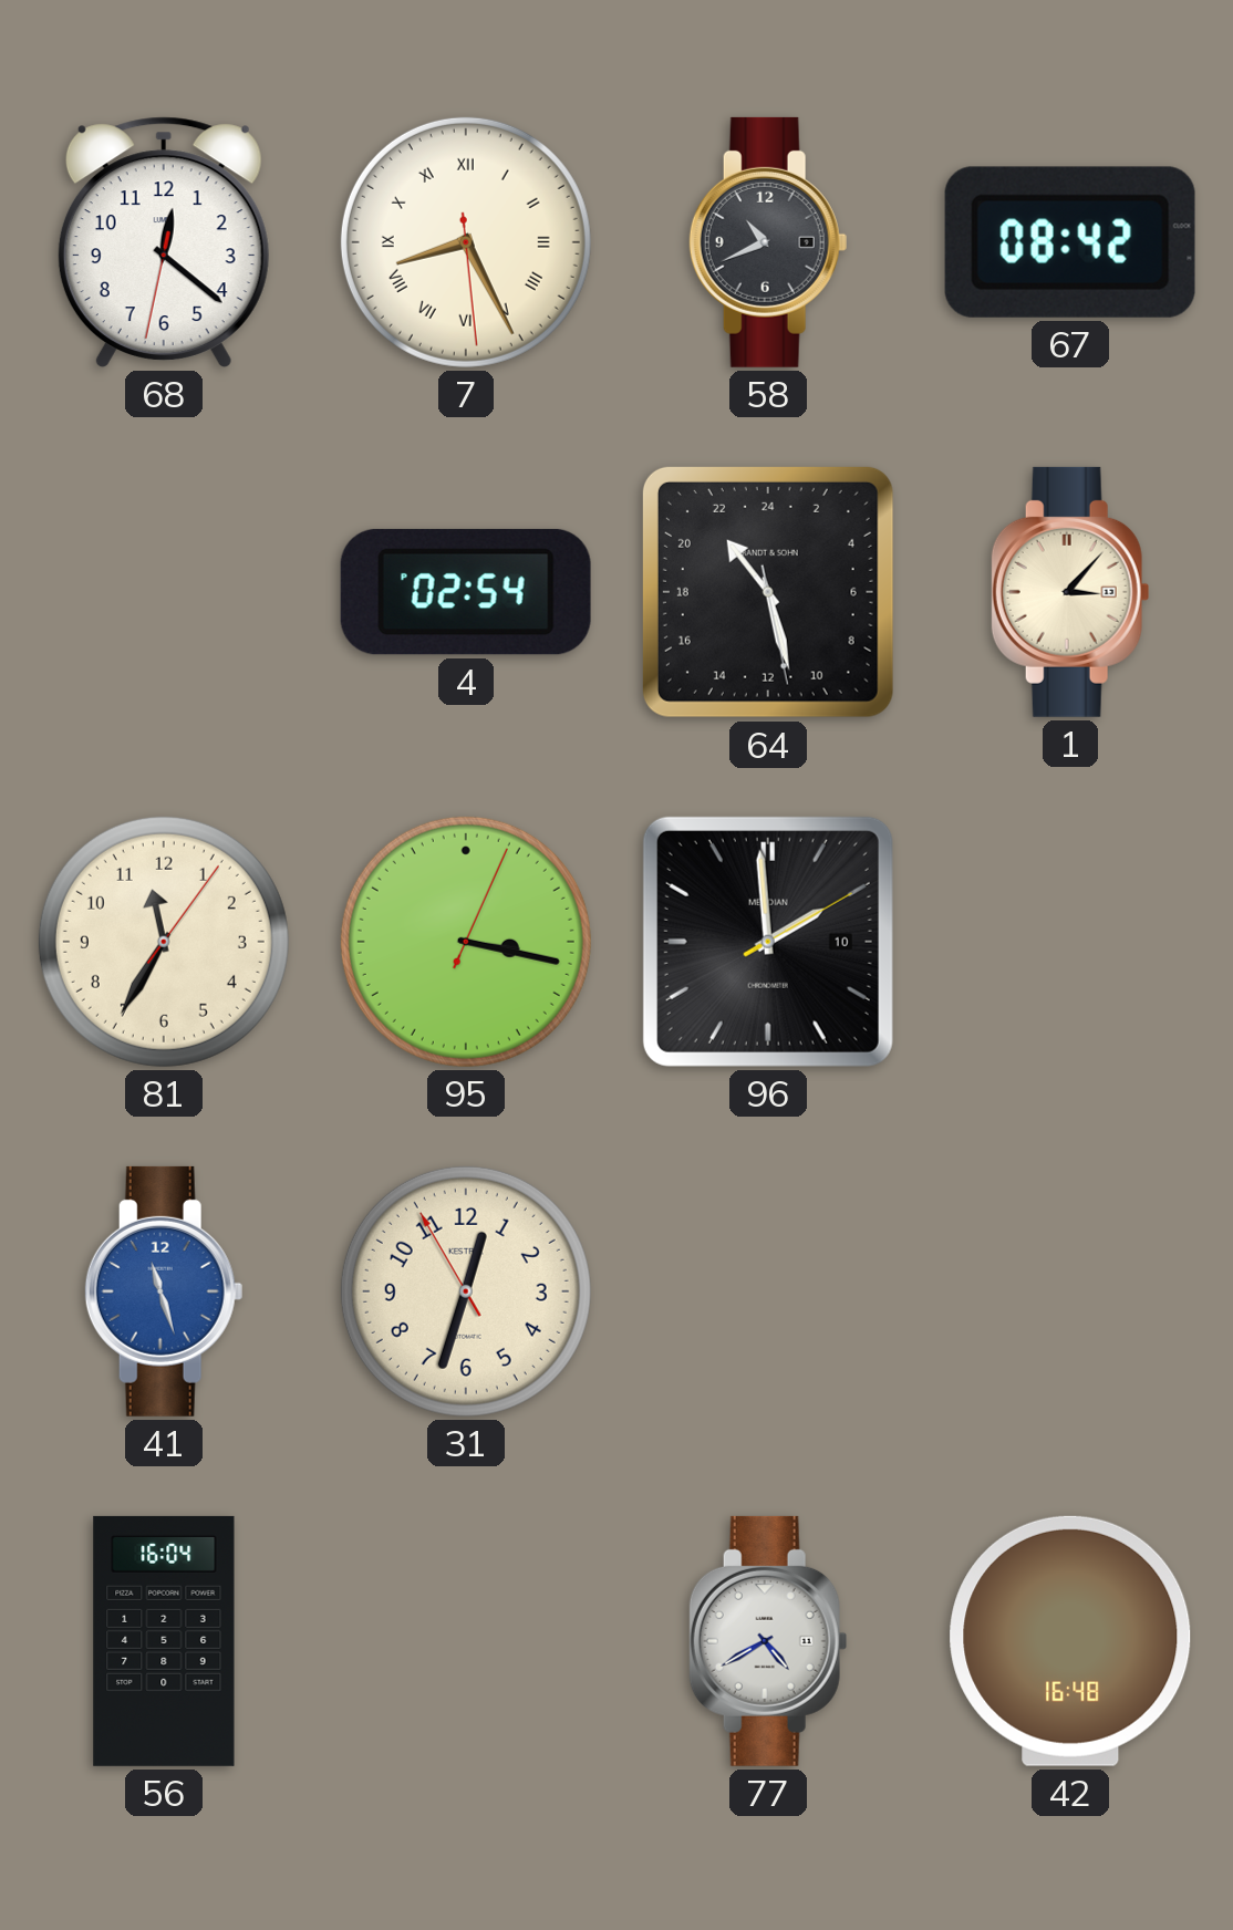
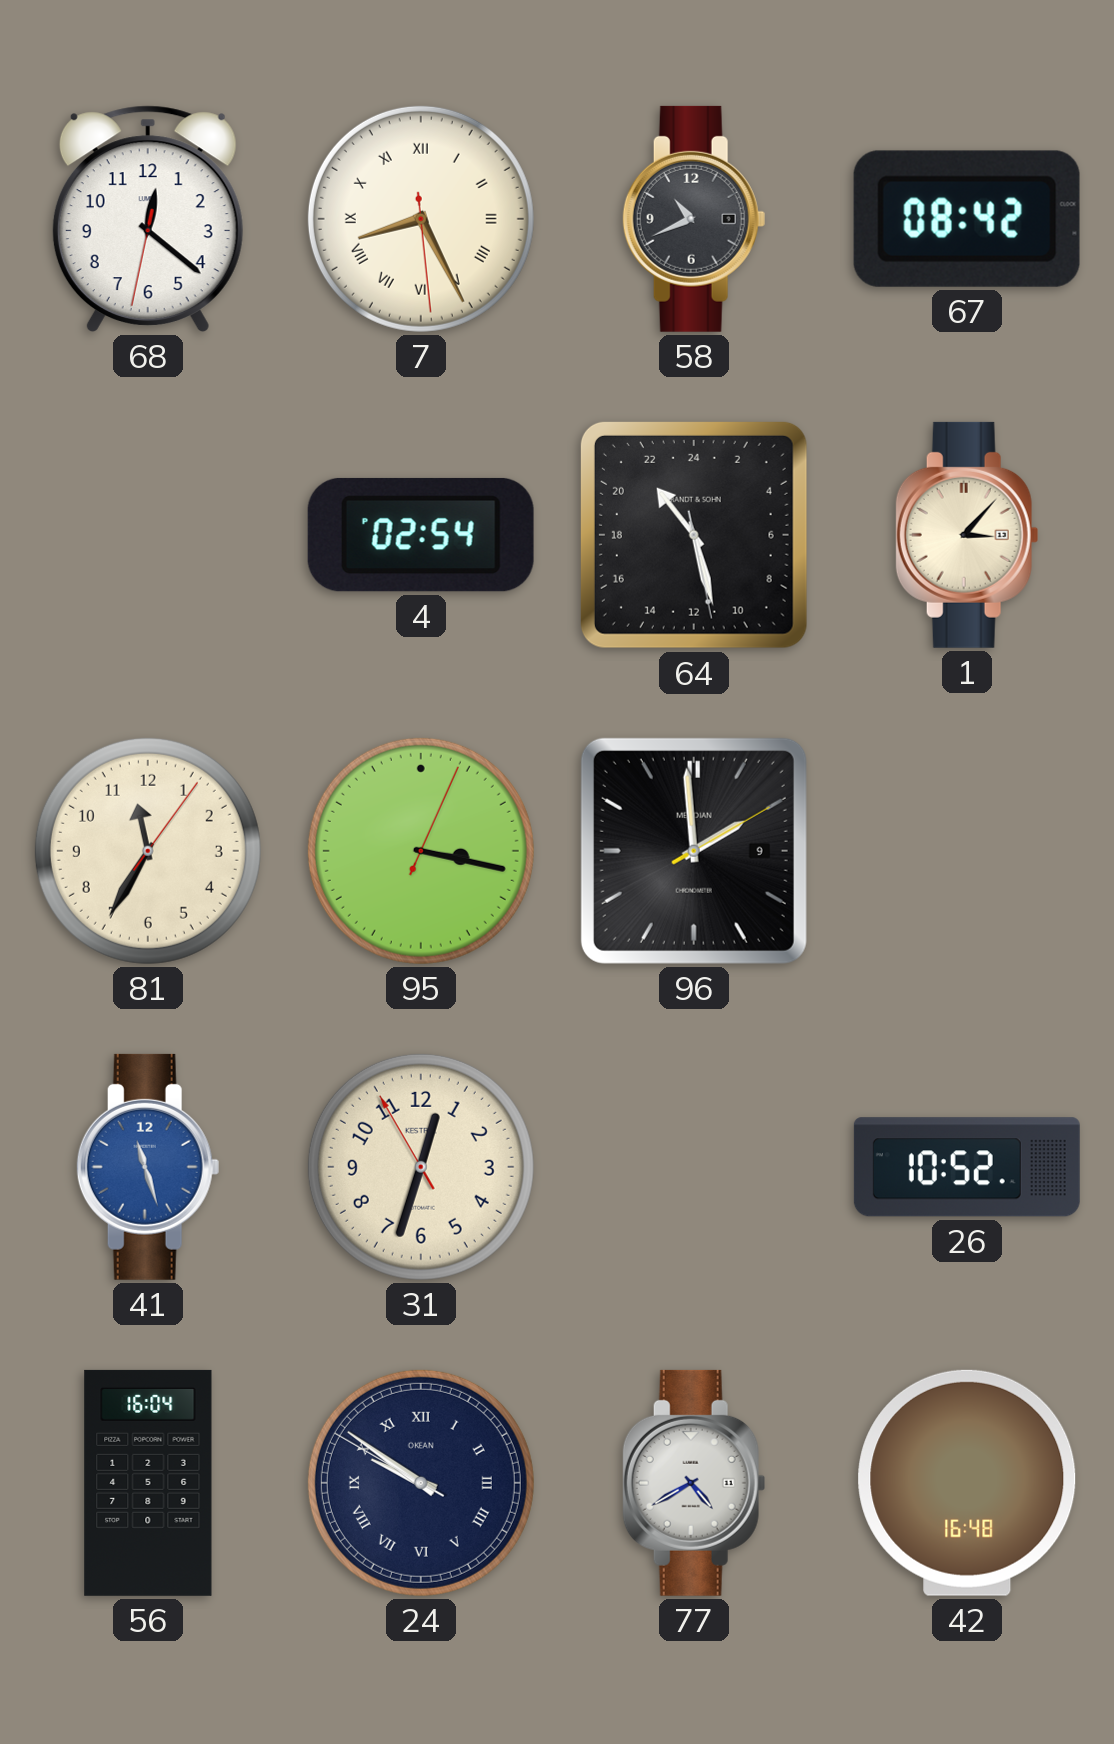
96 date: 10 -> 9
26: none -> 10:52
24: none -> 9:50
